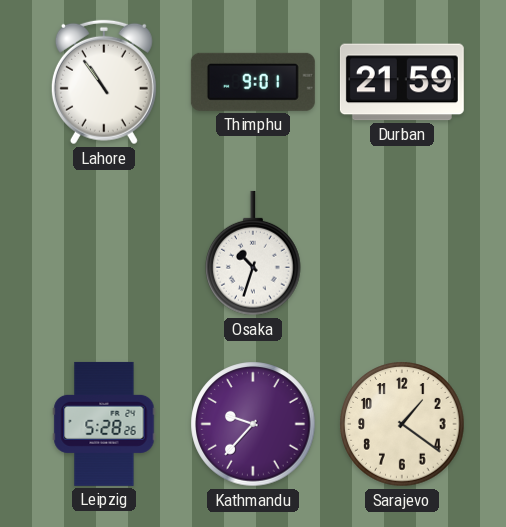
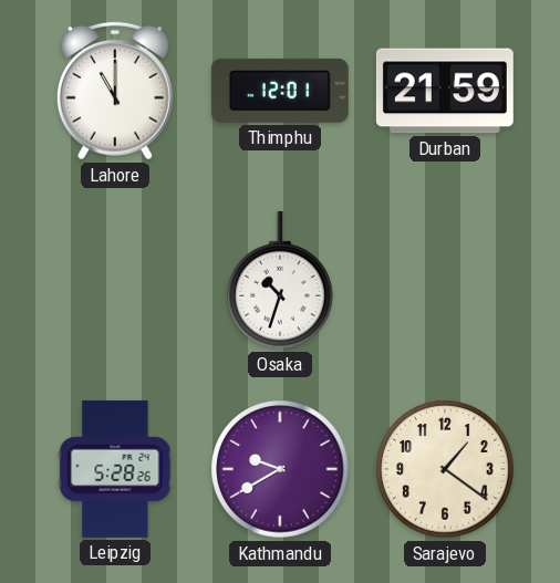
Lahore: 10:54 -> 11:00
Thimphu: 9:01 -> 12:01
Kathmandu: 9:37 -> 9:40
